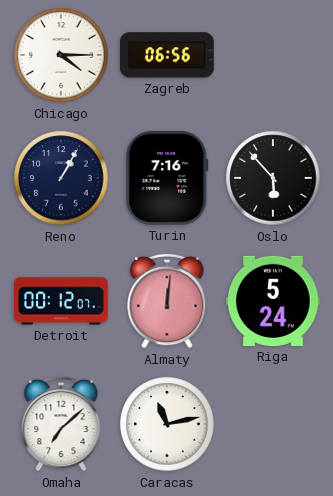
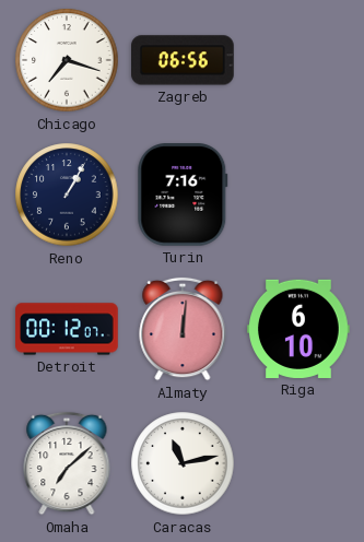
Chicago: 4:15 -> 7:18
Oslo: 5:53 -> none
Riga: 5:24 -> 6:10
